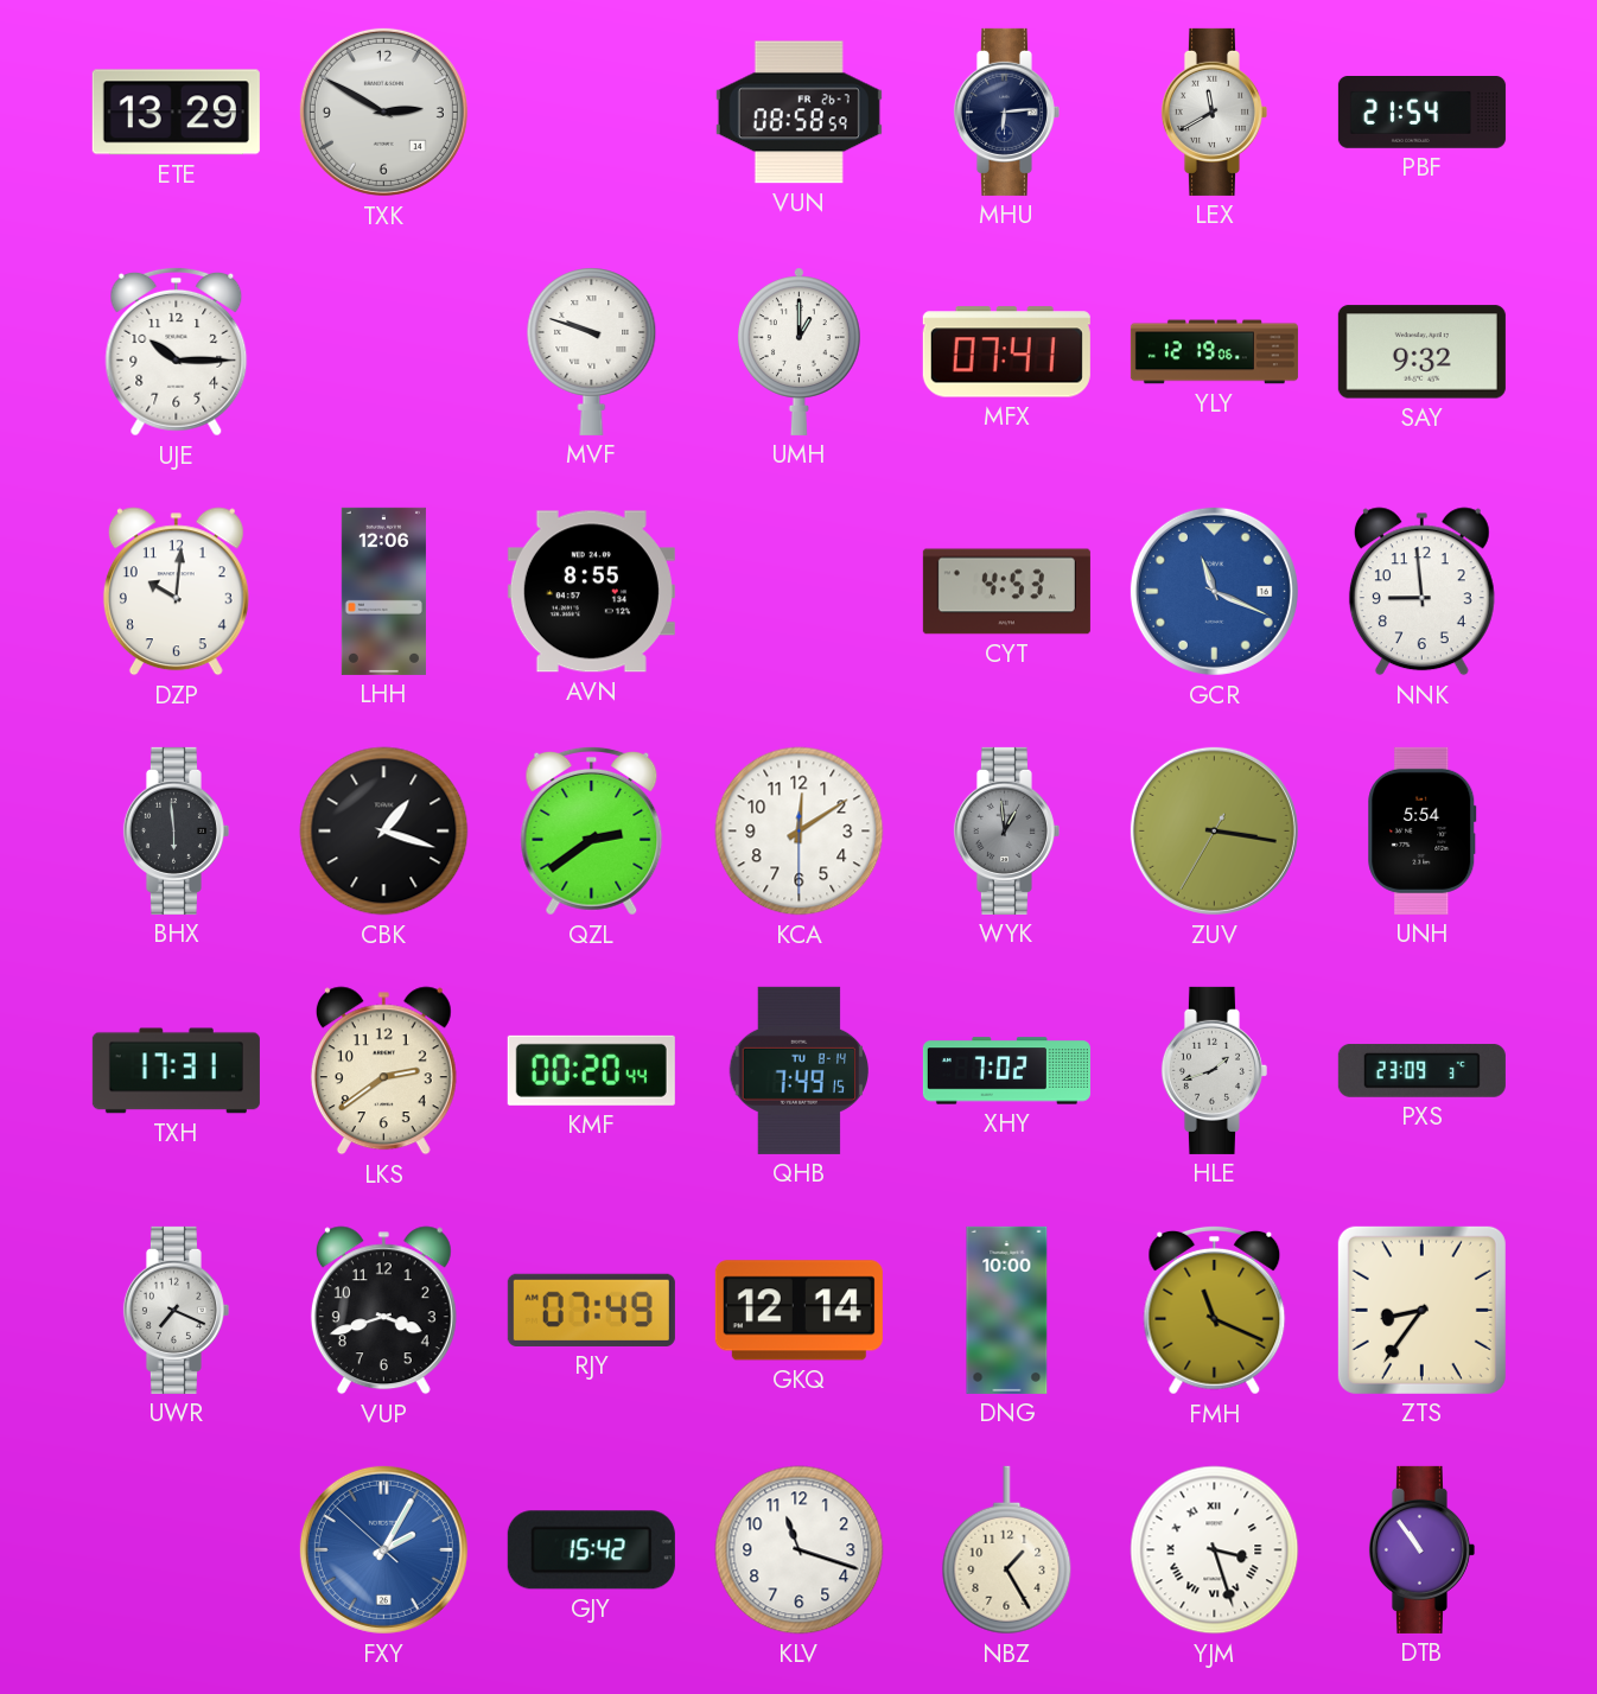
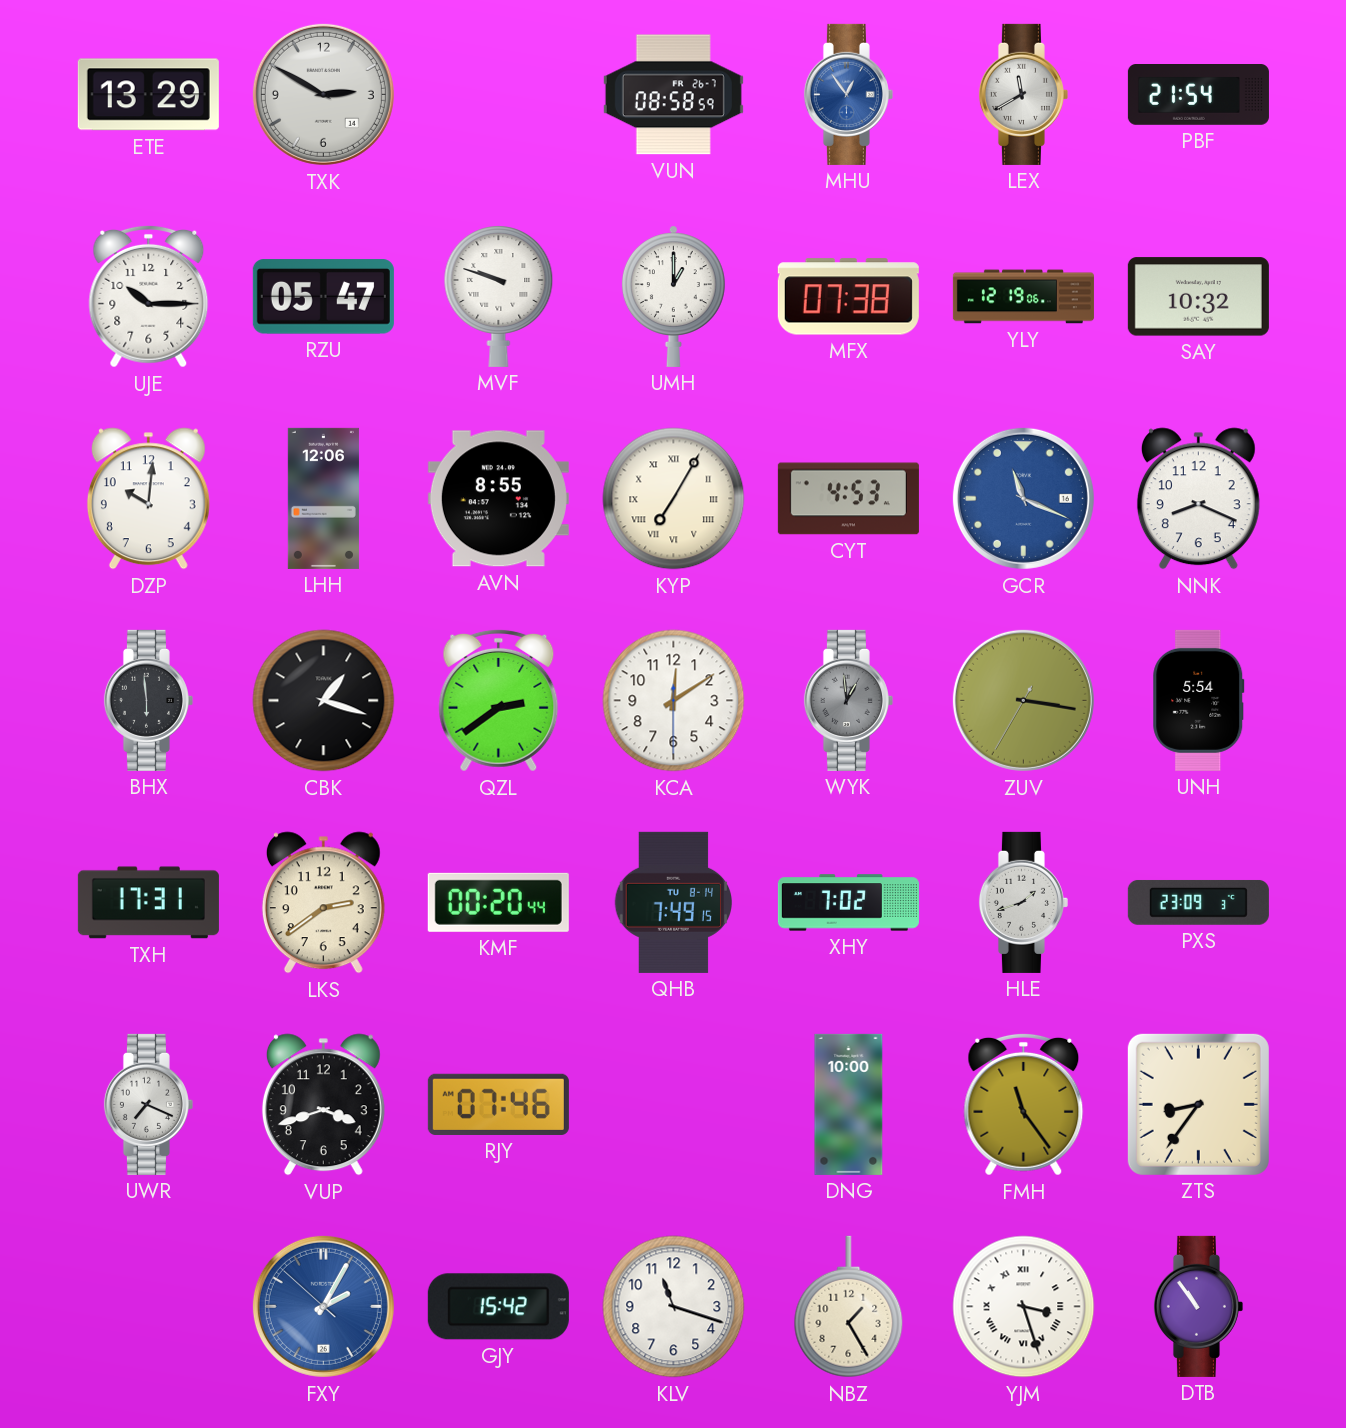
MHU: 6:14 -> 12:54
MHU dial: navy -> blue
RZU: none -> 05:47
MFX: 07:41 -> 07:38
SAY: 9:32 -> 10:32
KYP: none -> 7:05
NNK: 8:59 -> 8:19
RJY: 07:49 -> 07:46
GKQ: 12:14 -> none
FMH: 11:19 -> 11:24
